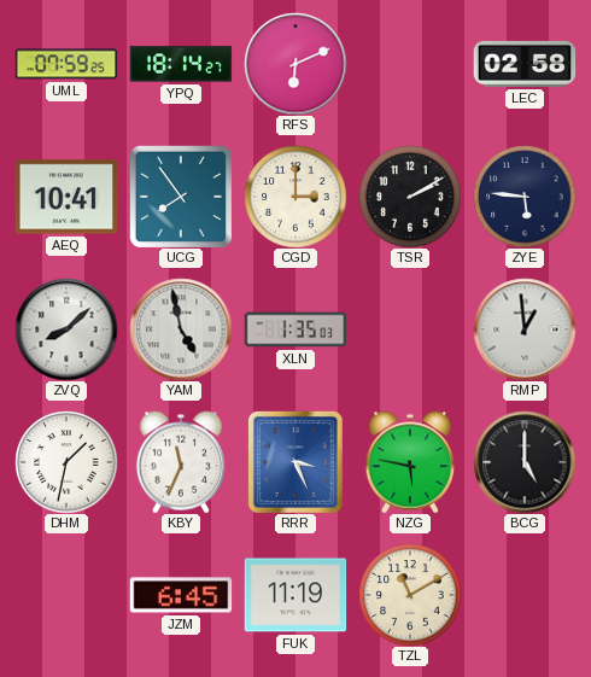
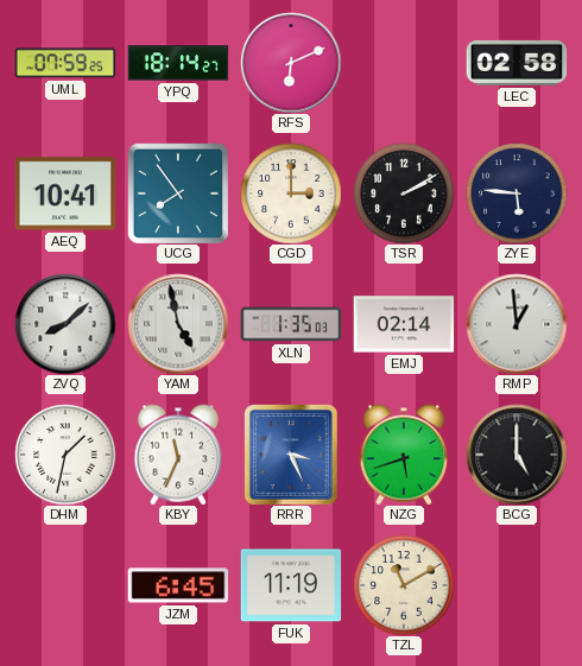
EMJ: none -> 02:14
NZG: 5:47 -> 5:42
